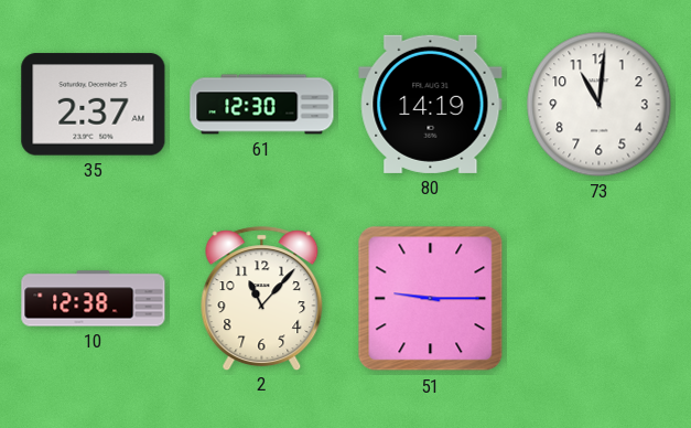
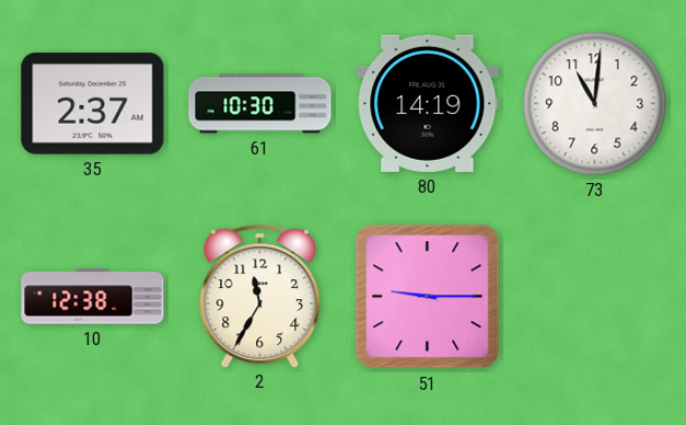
61: 12:30 -> 10:30
2: 11:07 -> 11:35
